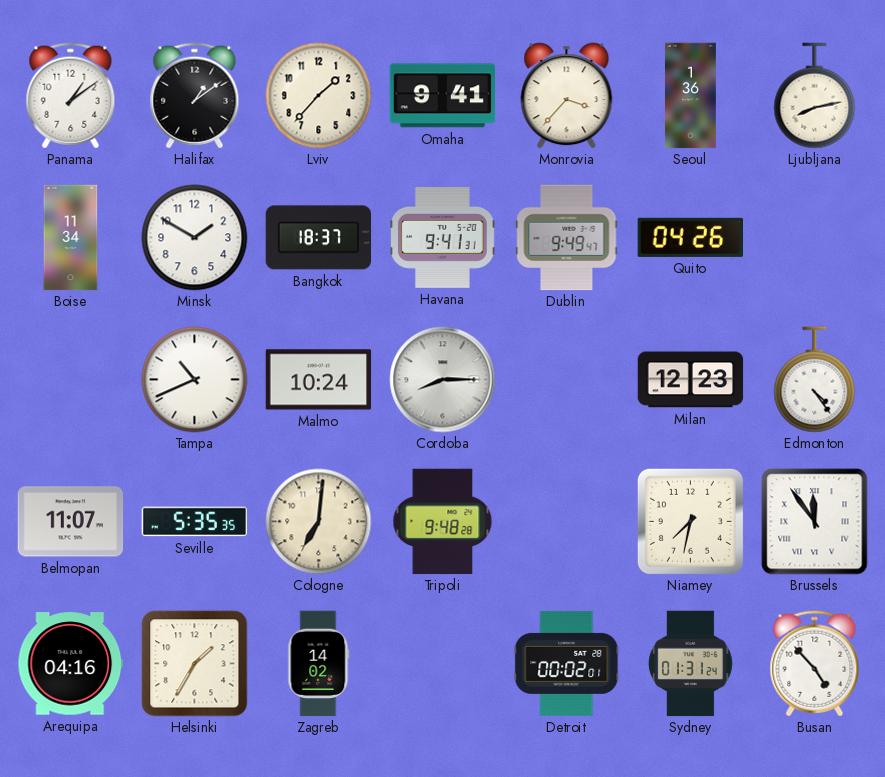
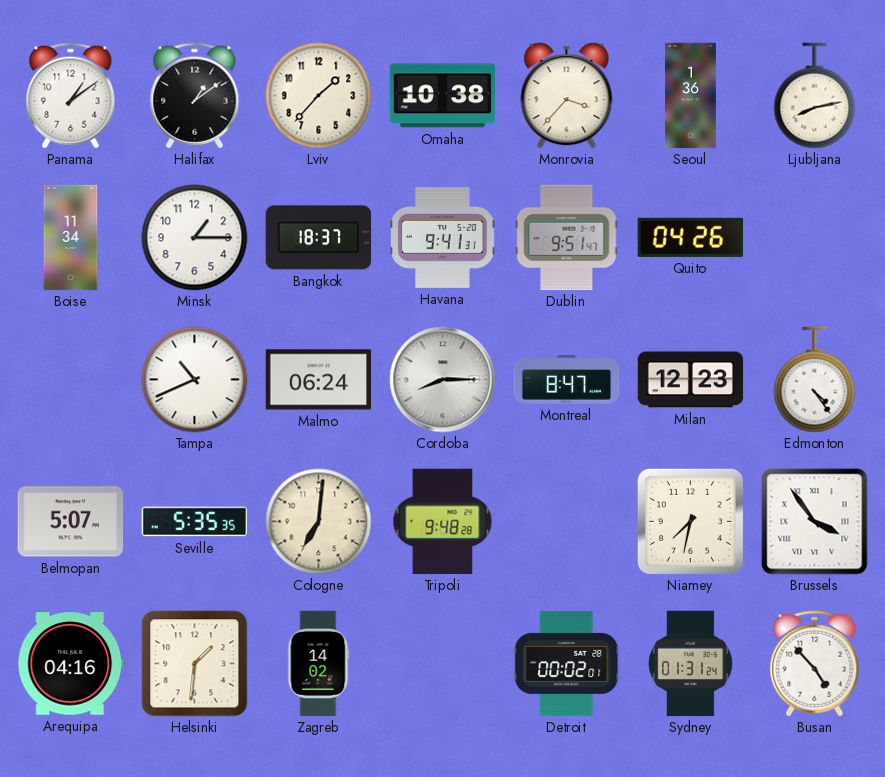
Omaha: 9:41 -> 10:38
Minsk: 1:50 -> 1:15
Dublin: 9:49 -> 9:51
Malmo: 10:24 -> 06:24
Montreal: none -> 8:47
Belmopan: 11:07 -> 5:07
Brussels: 11:54 -> 3:54
Helsinki: 1:35 -> 1:31
